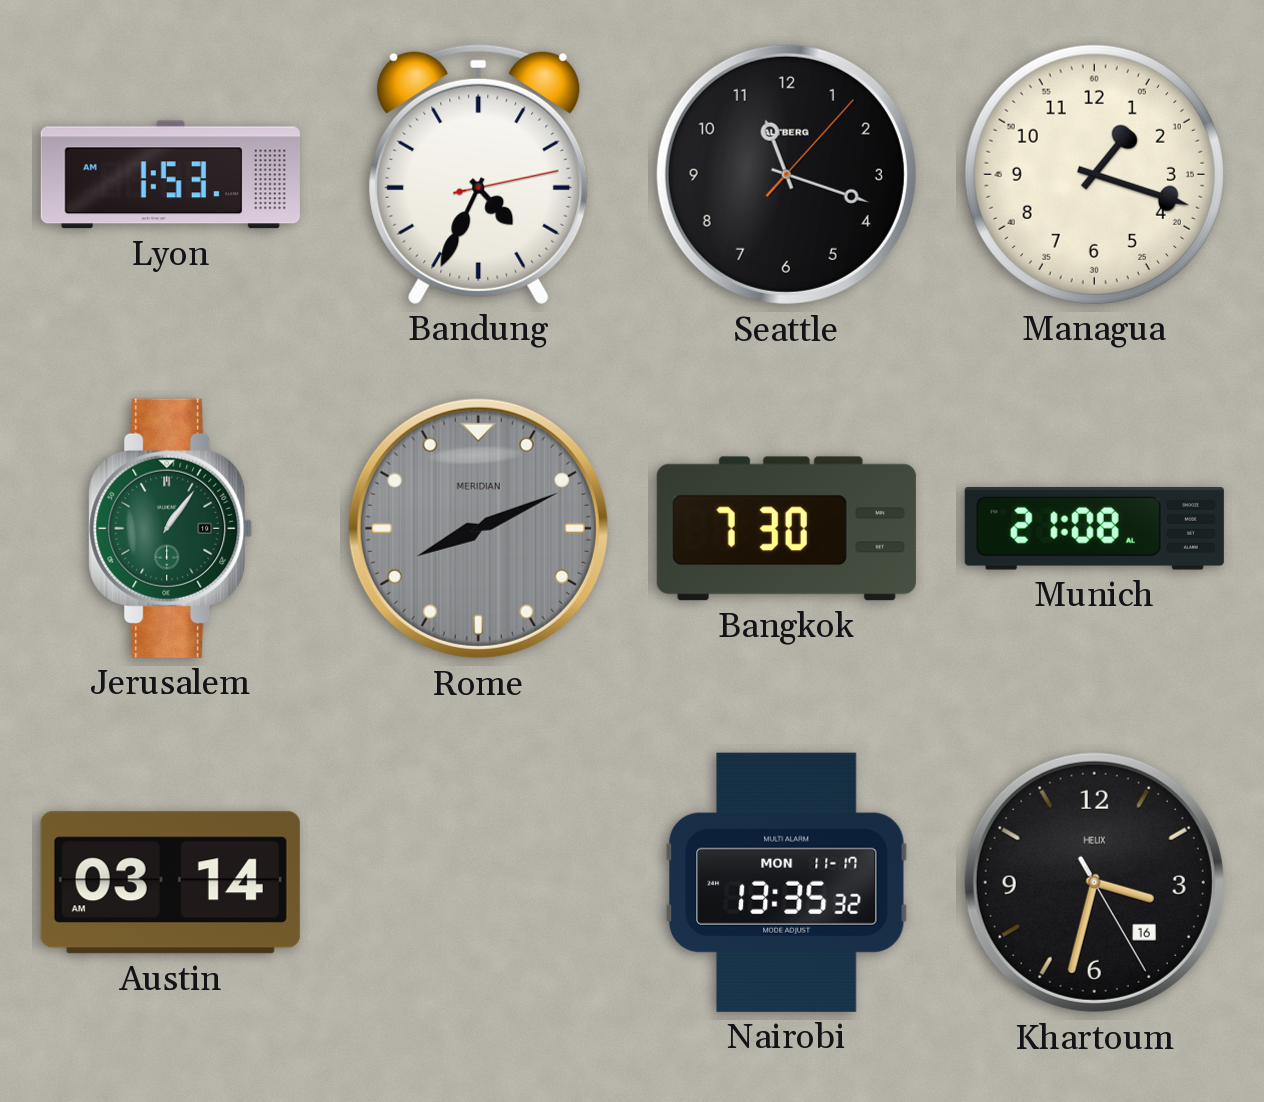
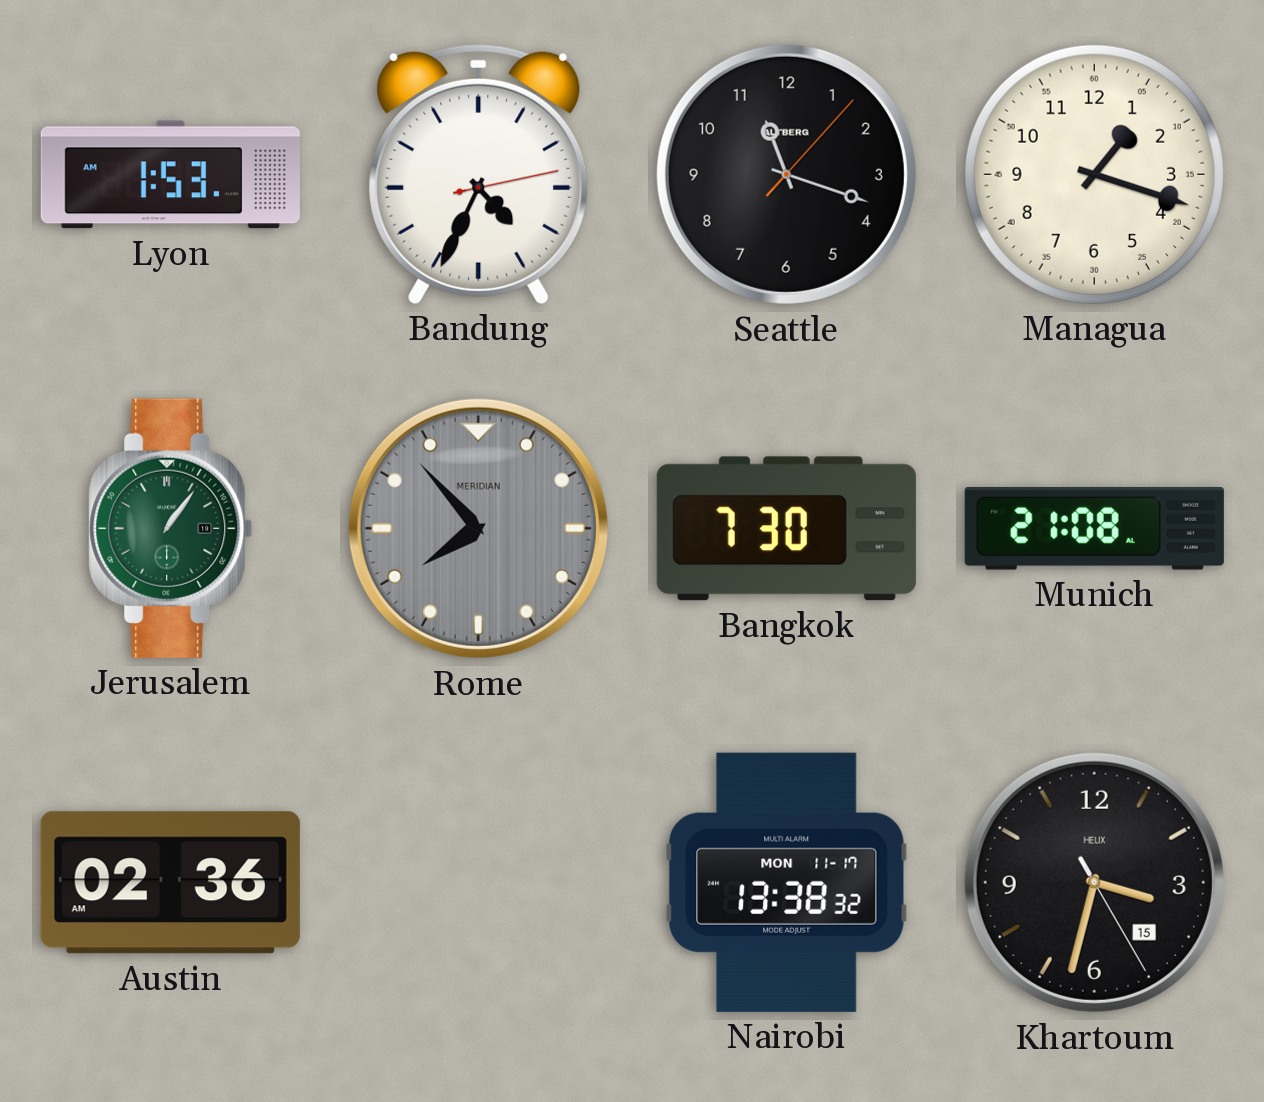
Rome: 8:11 -> 7:53
Austin: 03:14 -> 02:36
Nairobi: 13:35 -> 13:38
Khartoum date: 16 -> 15
